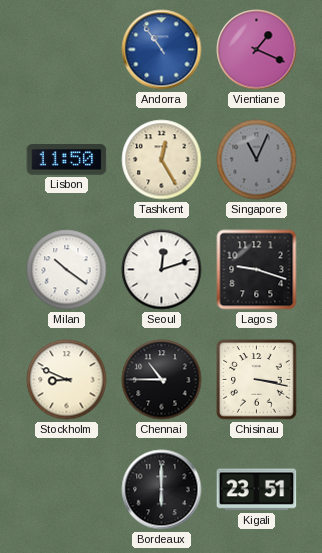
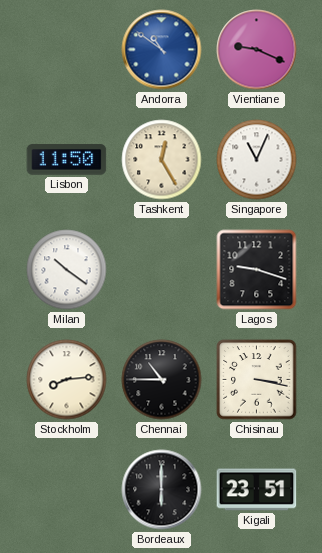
Andorra: 10:54 -> 10:51
Vientiane: 1:19 -> 9:19
Singapore dial: grey -> white
Seoul: 12:12 -> none
Stockholm: 8:49 -> 8:14
